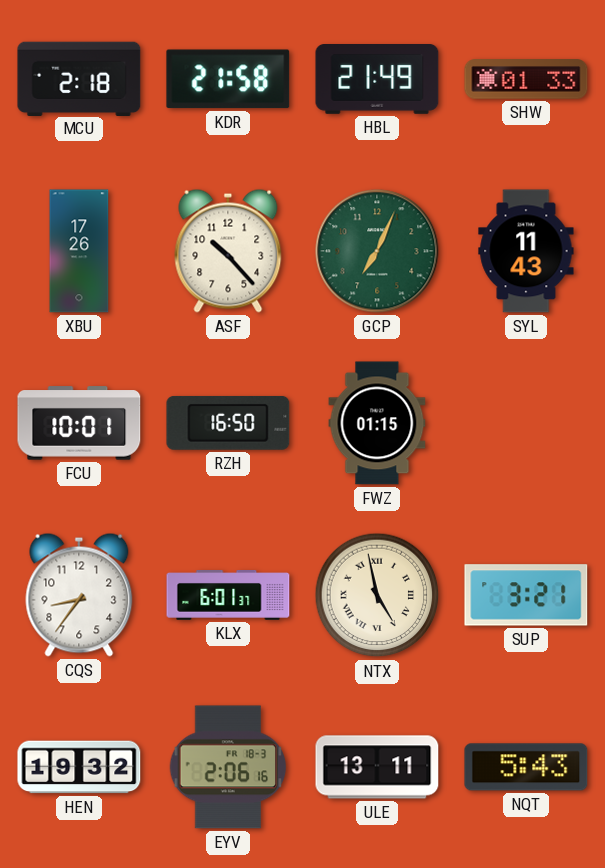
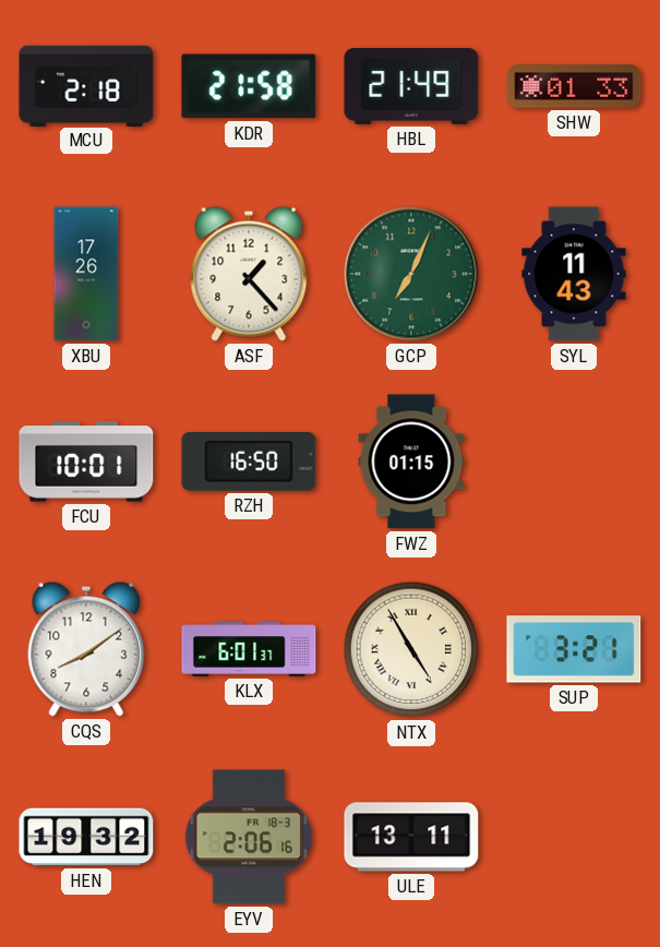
ASF: 10:23 -> 1:23
CQS: 8:36 -> 8:09
NTX: 4:58 -> 4:55
NQT: 5:43 -> none
